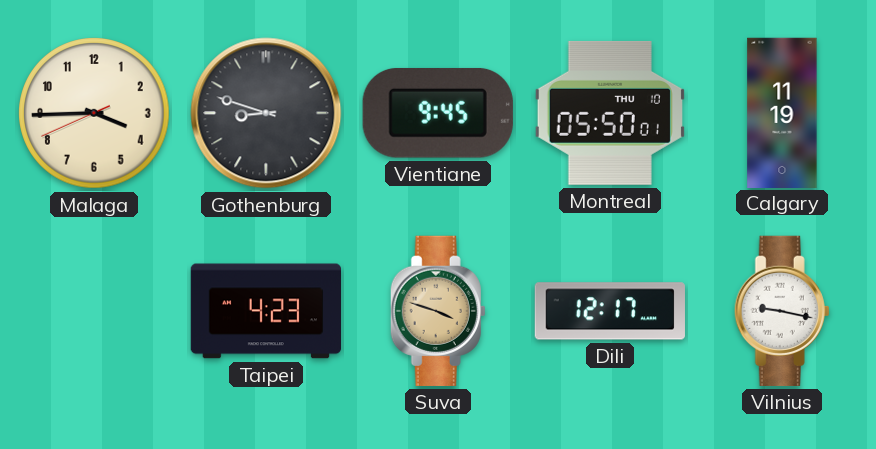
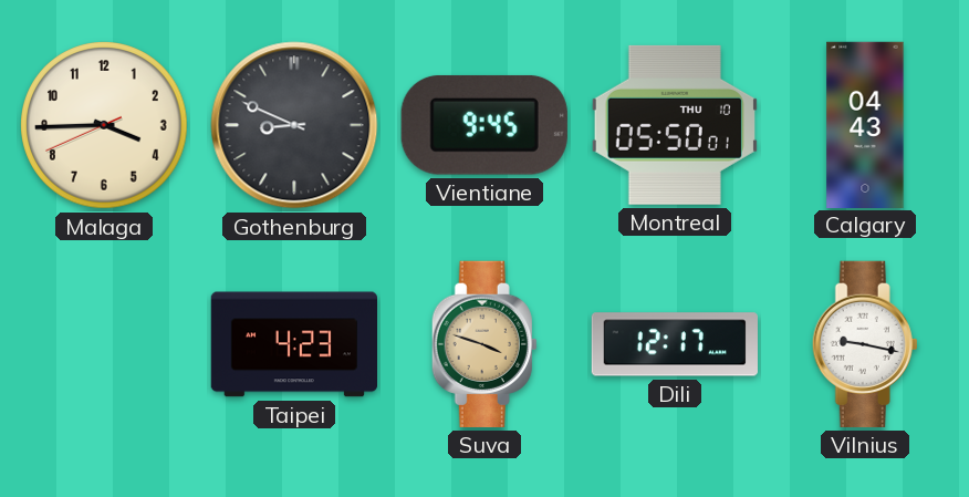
Gothenburg: 8:48 -> 8:49
Calgary: 11:19 -> 04:43
